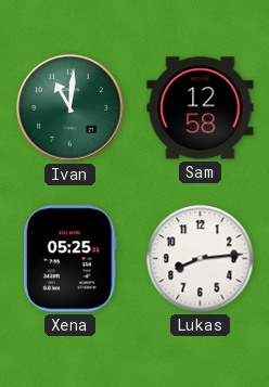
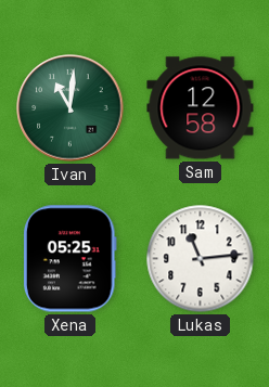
Lukas: 8:14 -> 11:14
